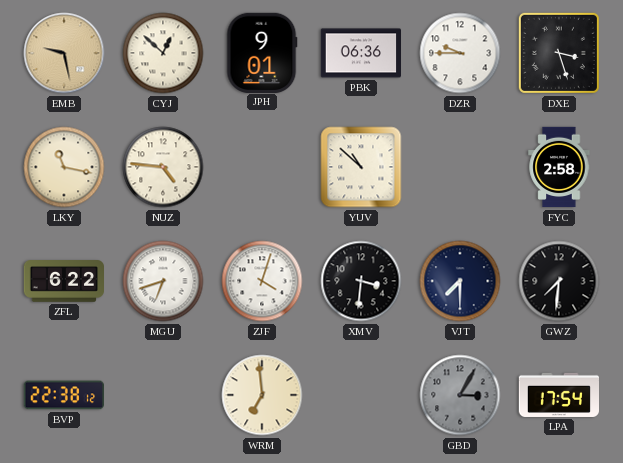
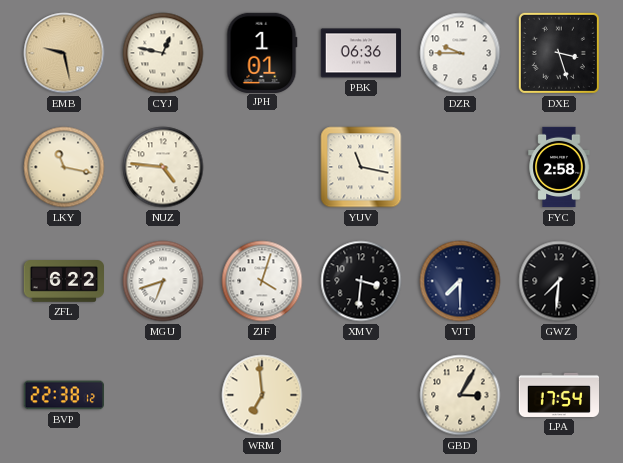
CYJ: 12:52 -> 12:47
JPH: 9:01 -> 1:01
YUV: 10:52 -> 11:17
GBD dial: grey -> cream
